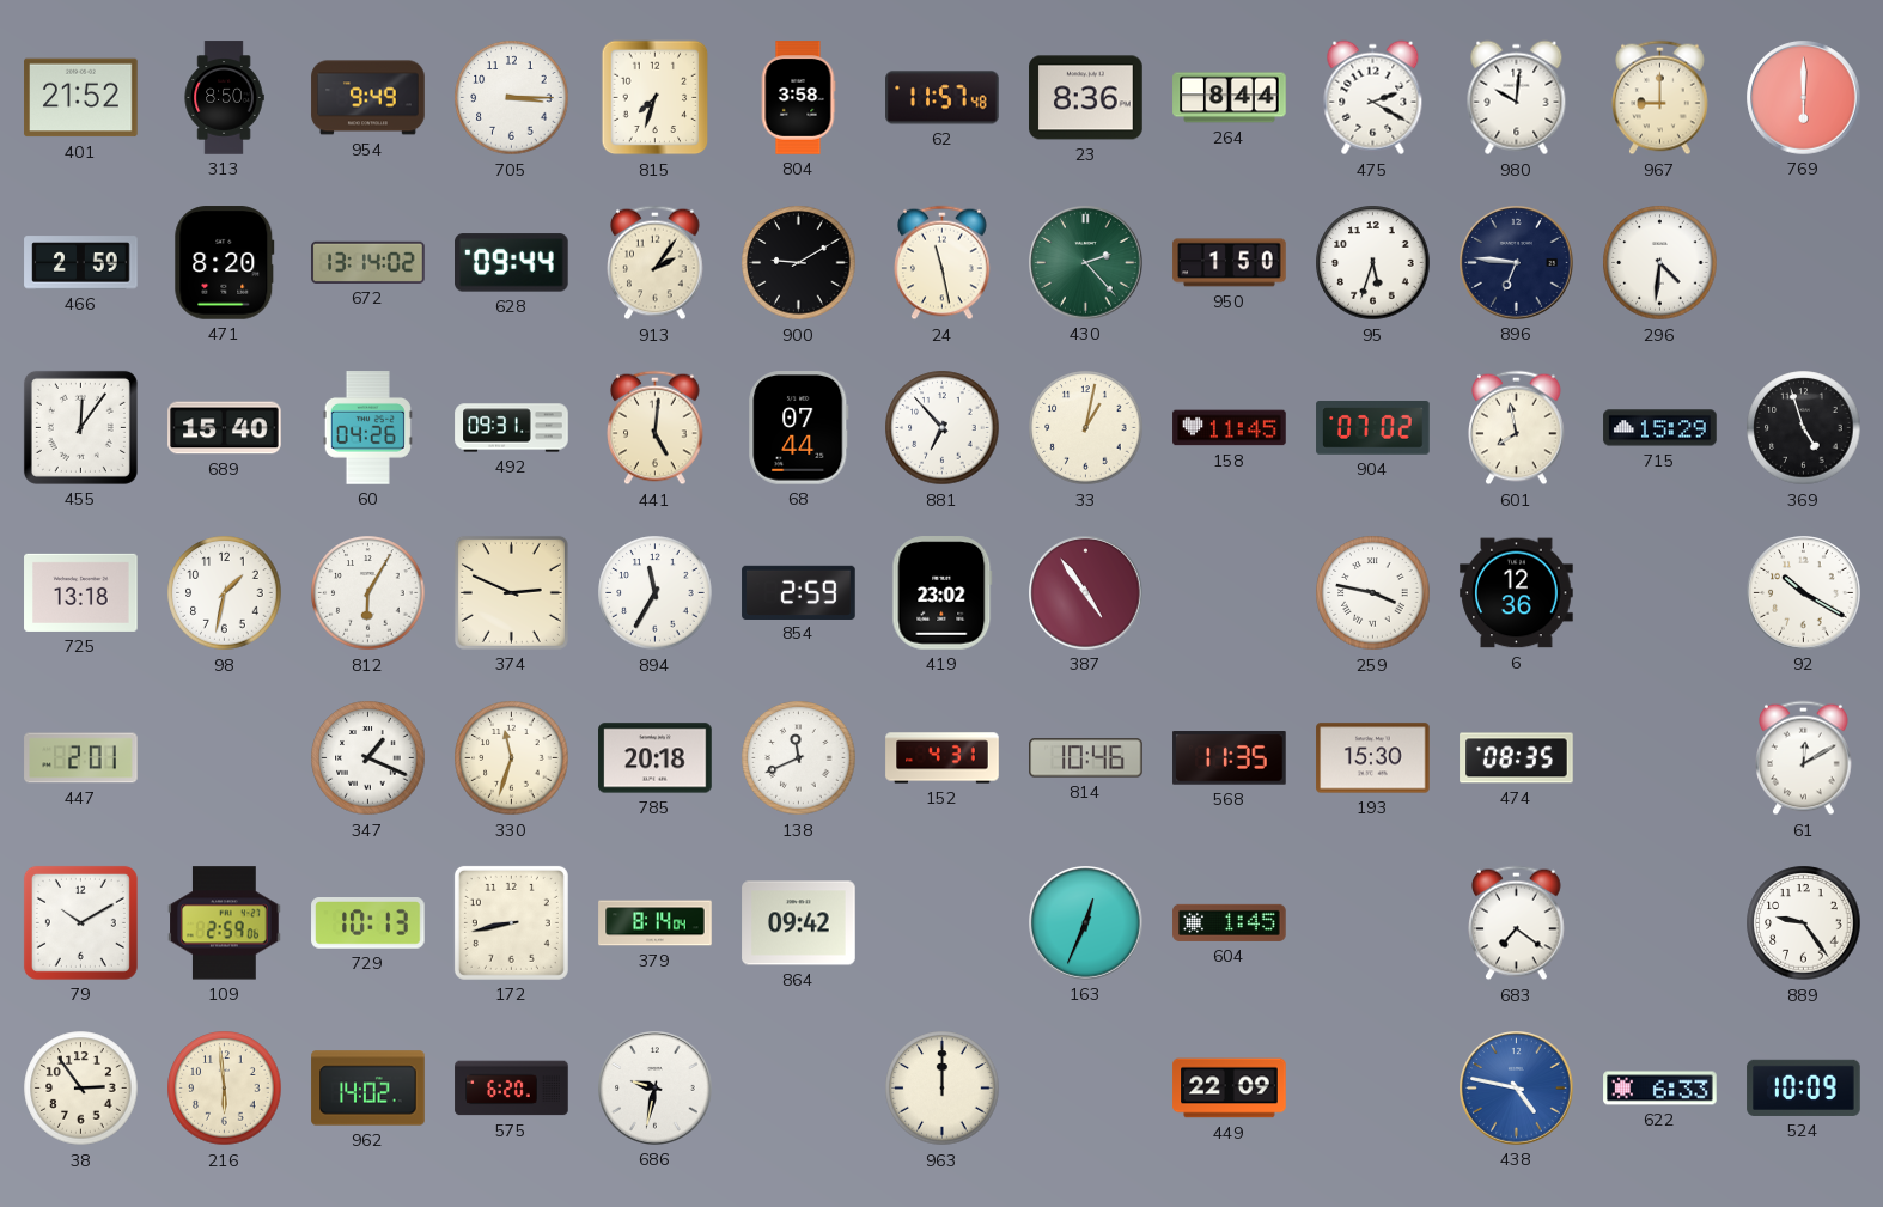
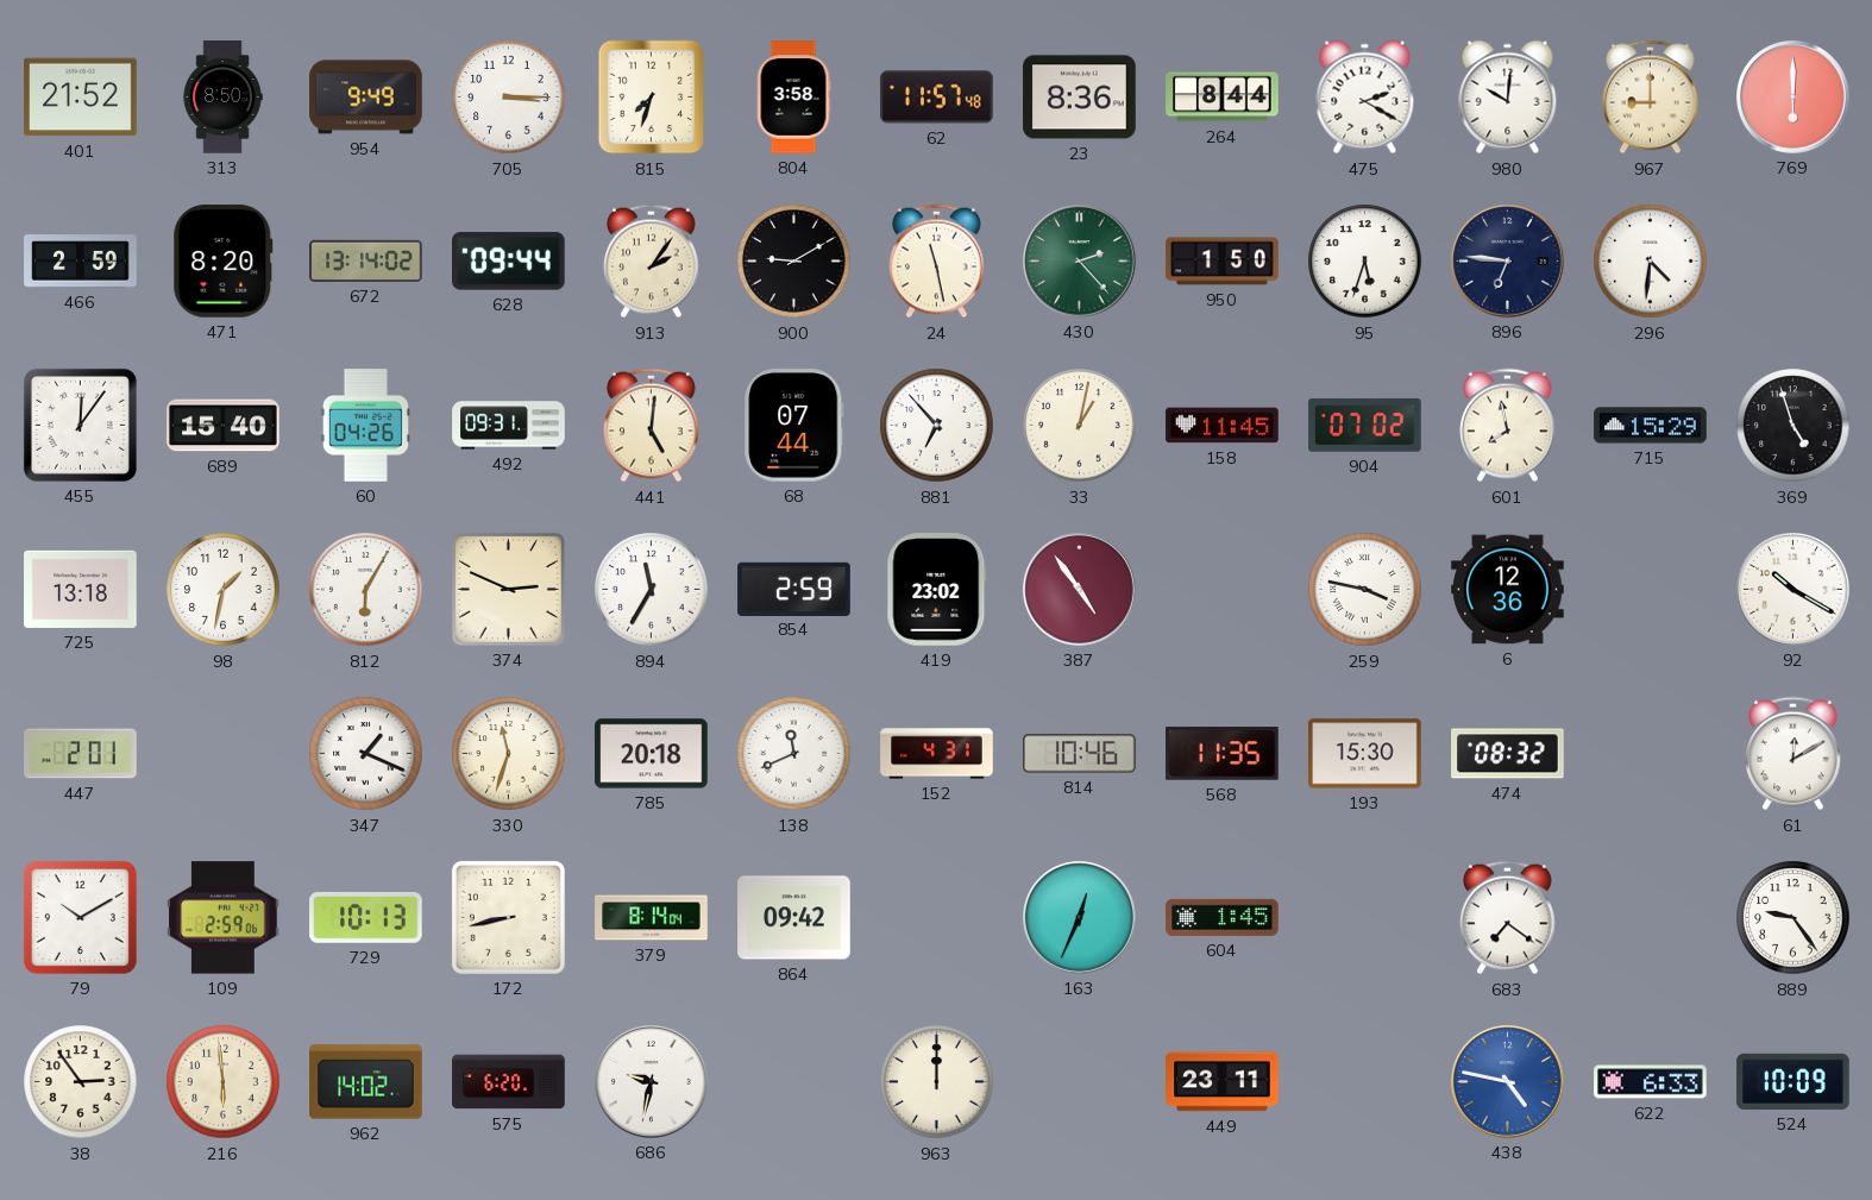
474: 08:35 -> 08:32
449: 22:09 -> 23:11
